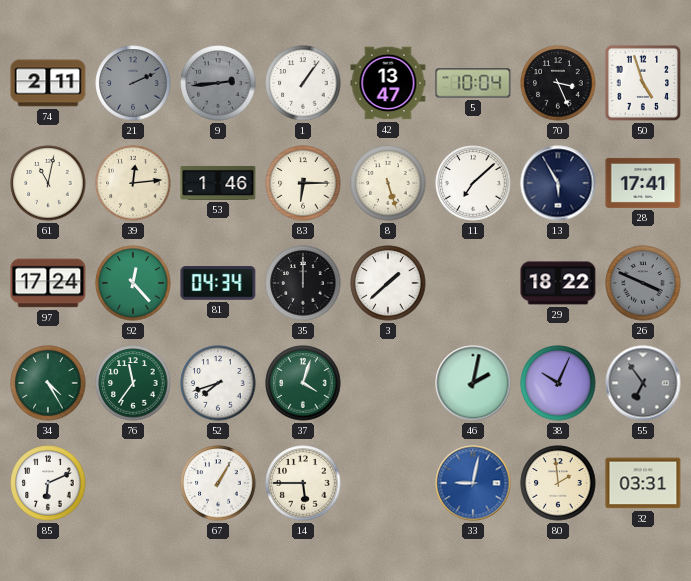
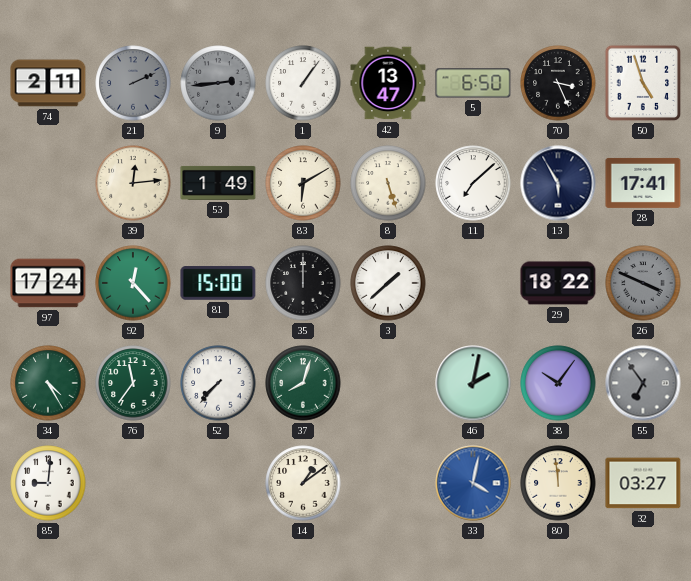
5: 10:04 -> 6:50
61: 11:02 -> none
53: 1:46 -> 1:49
83: 6:15 -> 6:10
81: 04:34 -> 15:00
52: 7:42 -> 7:37
37: 4:03 -> 8:03
38: 10:04 -> 10:06
85: 6:11 -> 9:01
67: 1:05 -> none
14: 5:45 -> 1:09
33: 9:02 -> 4:02
80: 1:59 -> 11:59
32: 03:31 -> 03:27
